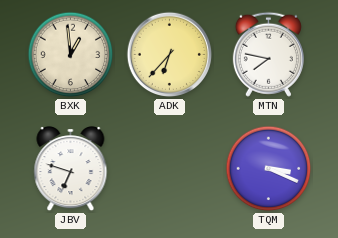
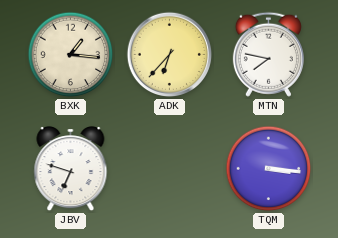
BXK: 12:59 -> 1:16
TQM: 3:19 -> 3:16
